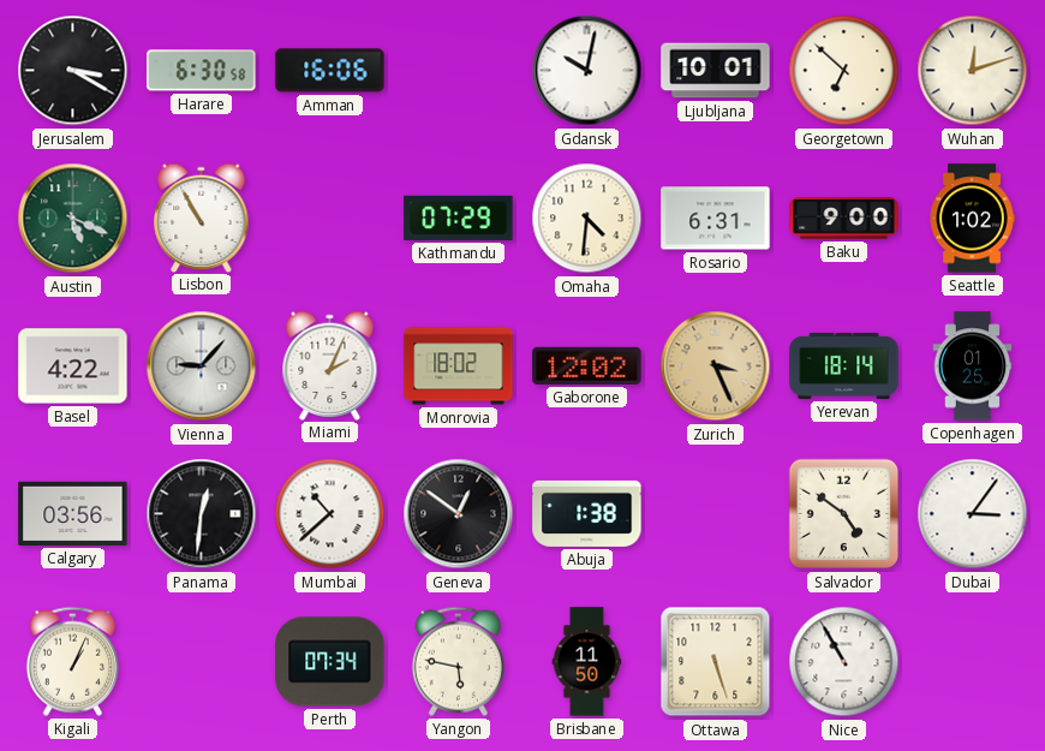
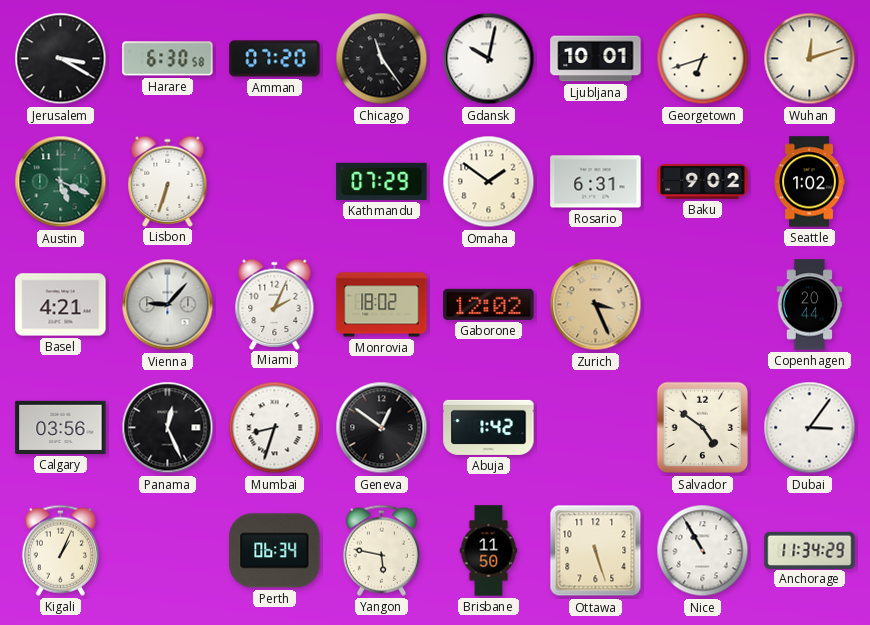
Amman: 16:06 -> 07:20
Chicago: none -> 11:24
Georgetown: 6:52 -> 6:42
Lisbon: 10:55 -> 6:33
Omaha: 4:31 -> 1:51
Baku: 9:00 -> 9:02
Basel: 4:22 -> 4:21
Yerevan: 18:14 -> none
Copenhagen: 01:25 -> 20:44
Panama: 12:31 -> 12:26
Mumbai: 10:38 -> 8:33
Abuja: 1:38 -> 1:42
Perth: 07:34 -> 06:34
Anchorage: none -> 11:34
